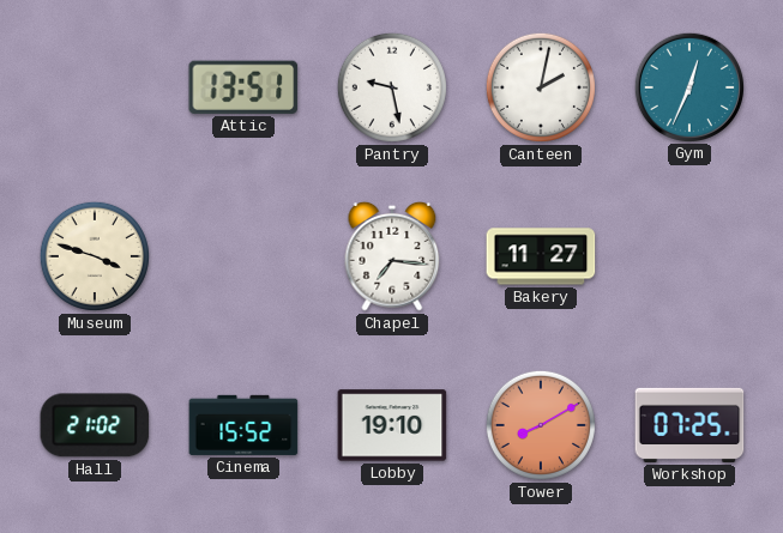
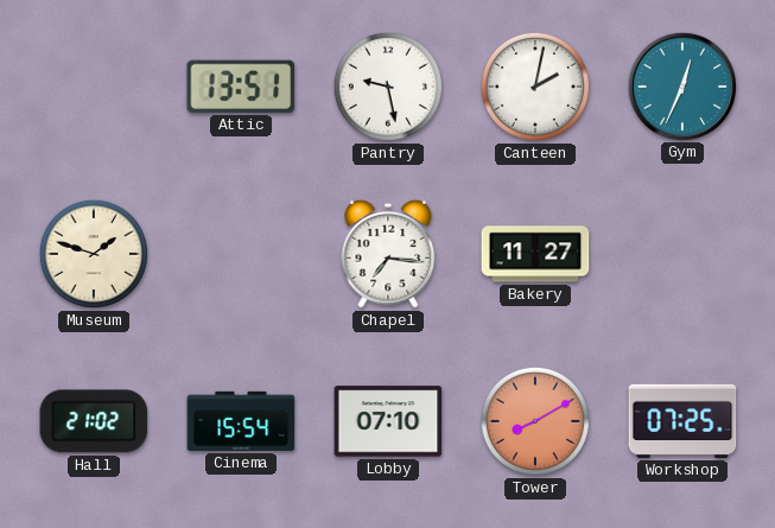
Museum: 3:48 -> 1:48
Cinema: 15:52 -> 15:54
Lobby: 19:10 -> 07:10
